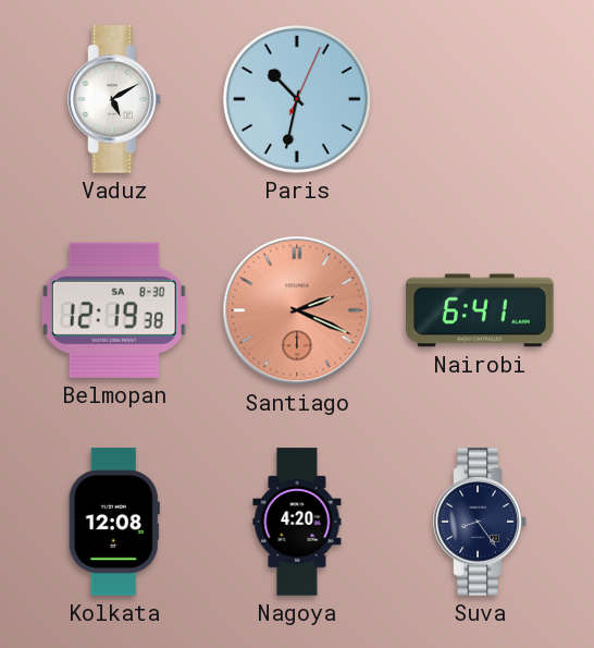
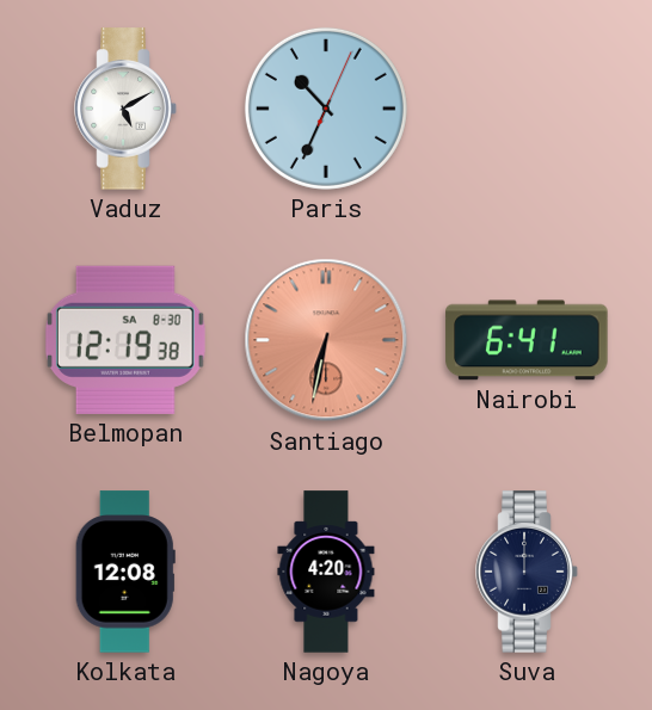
Paris: 10:32 -> 10:34
Santiago: 2:19 -> 6:32
Suva: 8:24 -> 12:00
